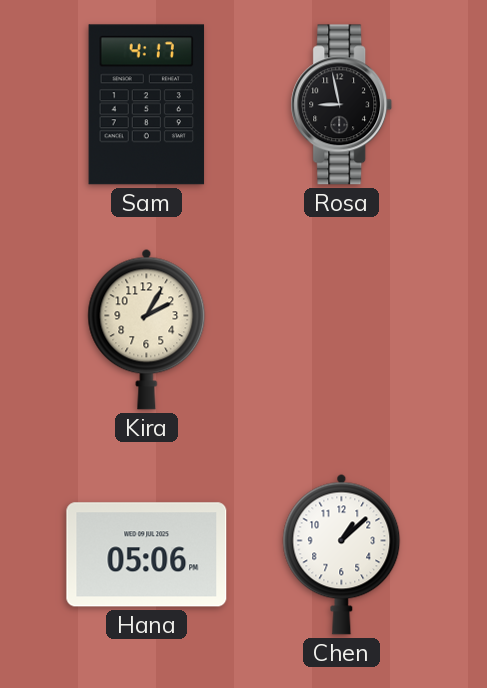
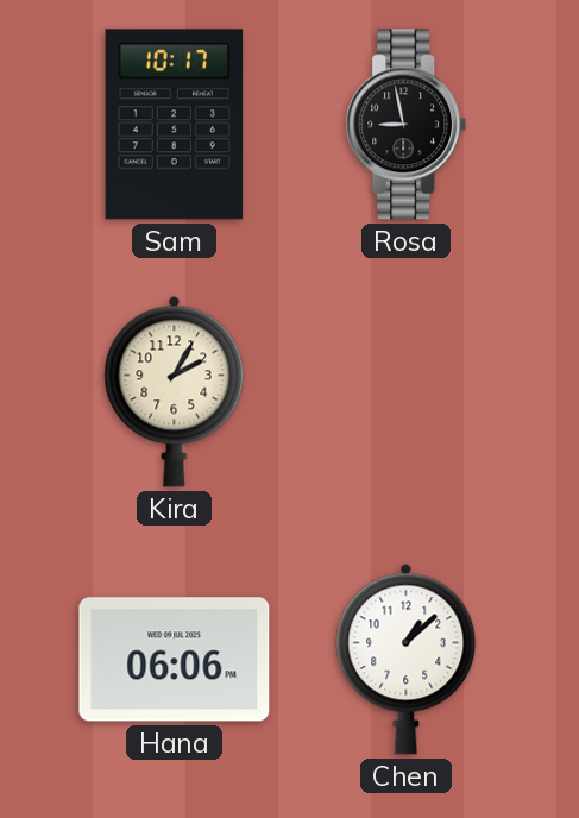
Sam: 4:17 -> 10:17
Hana: 05:06 -> 06:06
